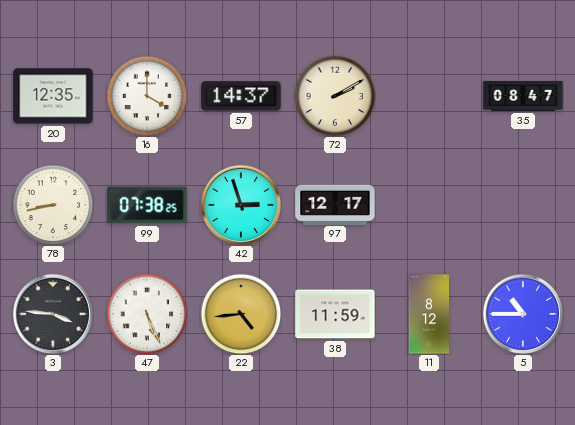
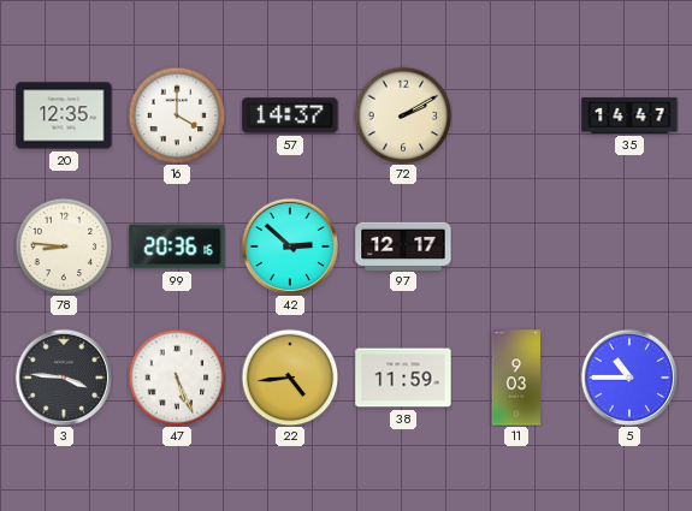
35: 08:47 -> 14:47
78: 8:43 -> 8:46
99: 07:38 -> 20:36
42: 2:57 -> 2:52
11: 8:12 -> 9:03
